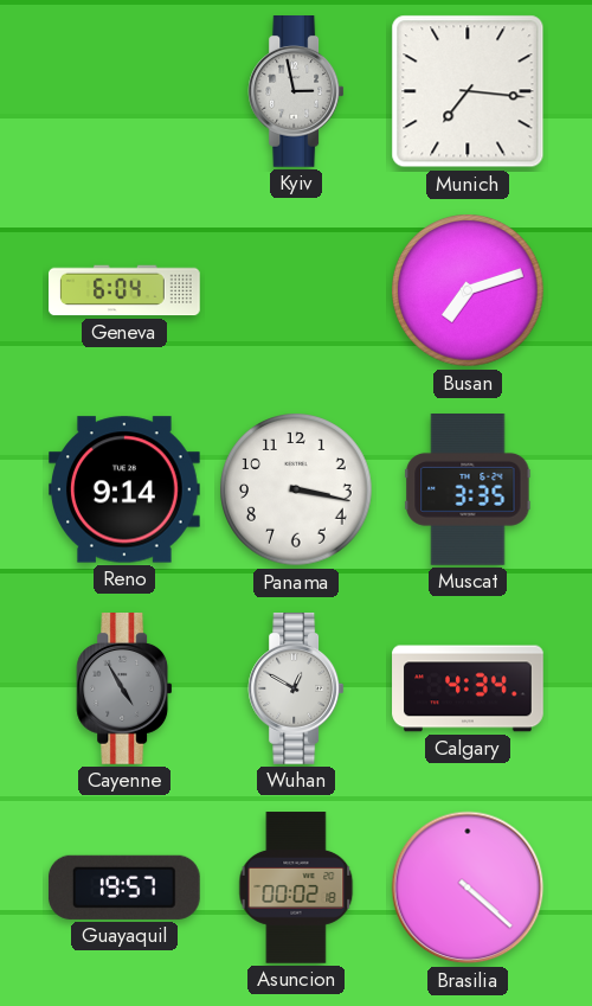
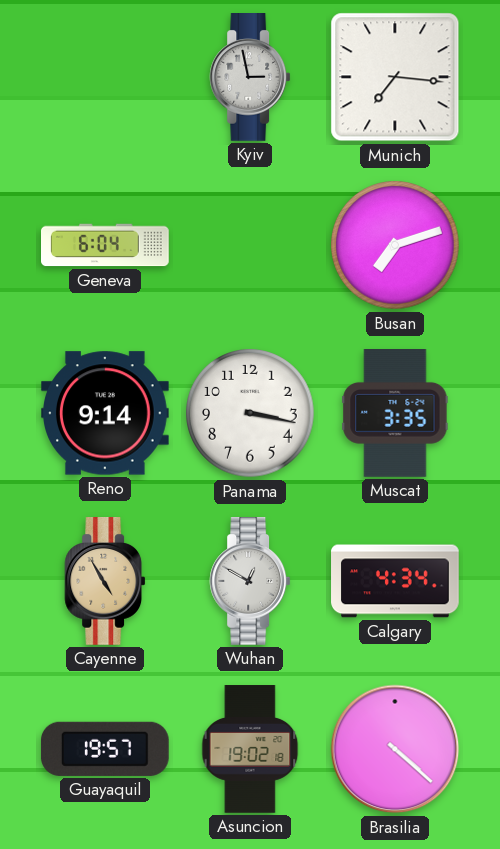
Cayenne dial: grey -> champagne
Asuncion: 00:02 -> 19:02
